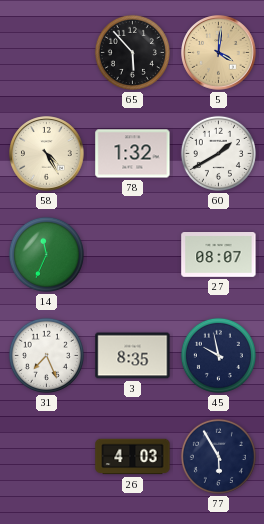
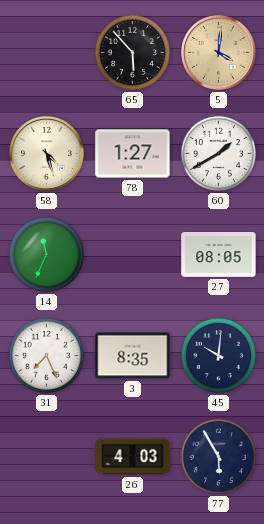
58: 4:25 -> 4:27
78: 1:32 -> 1:27
27: 08:07 -> 08:05
45: 9:58 -> 10:01
